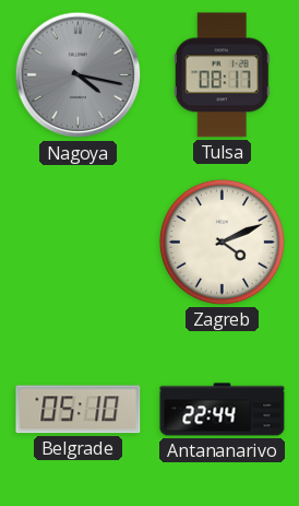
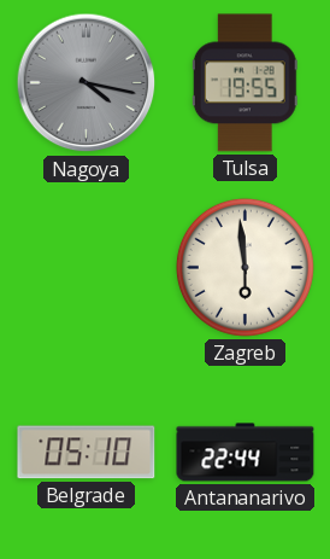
Tulsa: 08:17 -> 19:55
Zagreb: 4:11 -> 5:59
